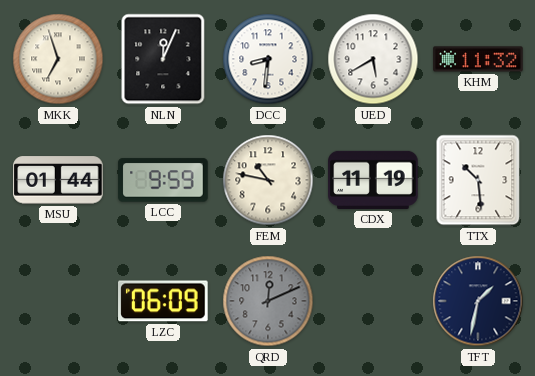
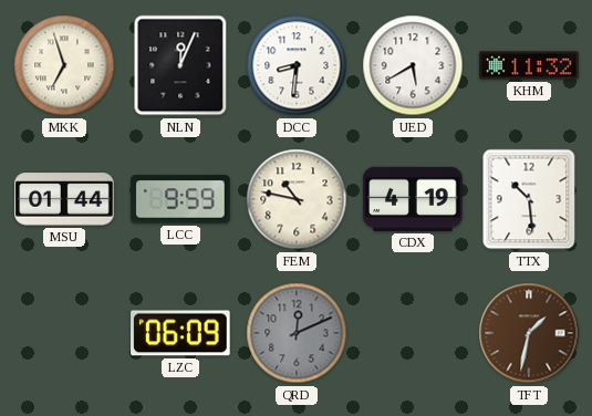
CDX: 11:19 -> 4:19
TFT dial: navy -> brown
